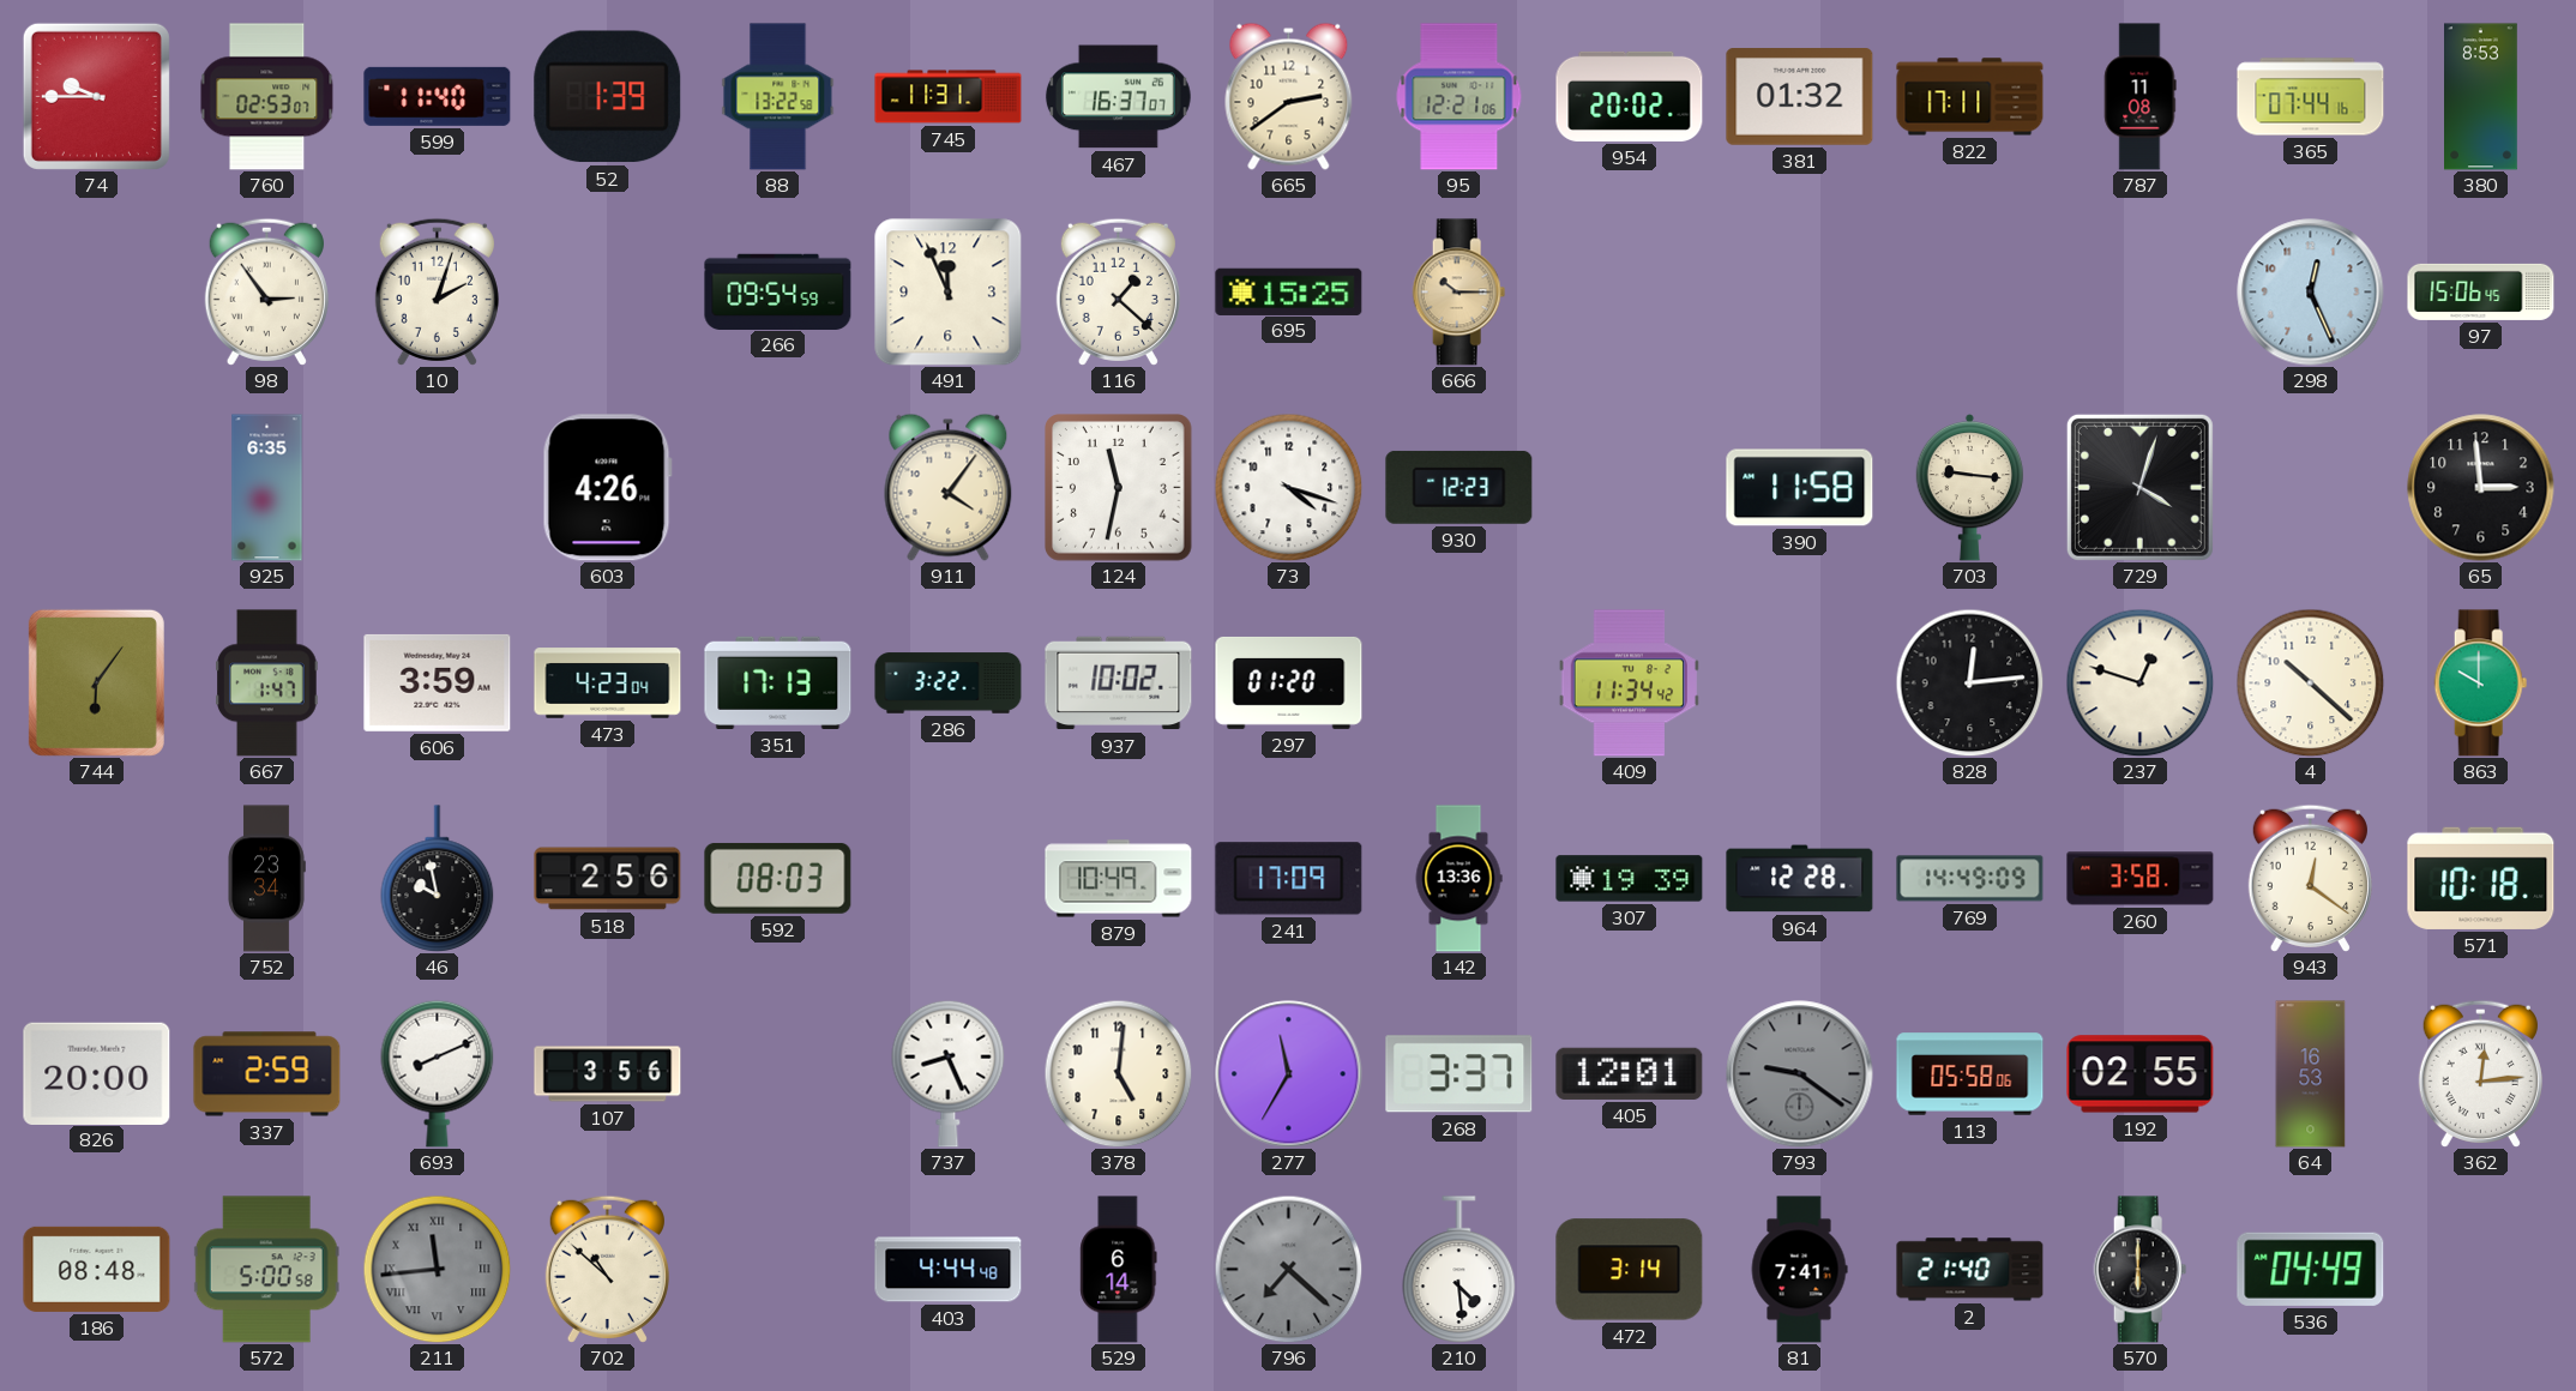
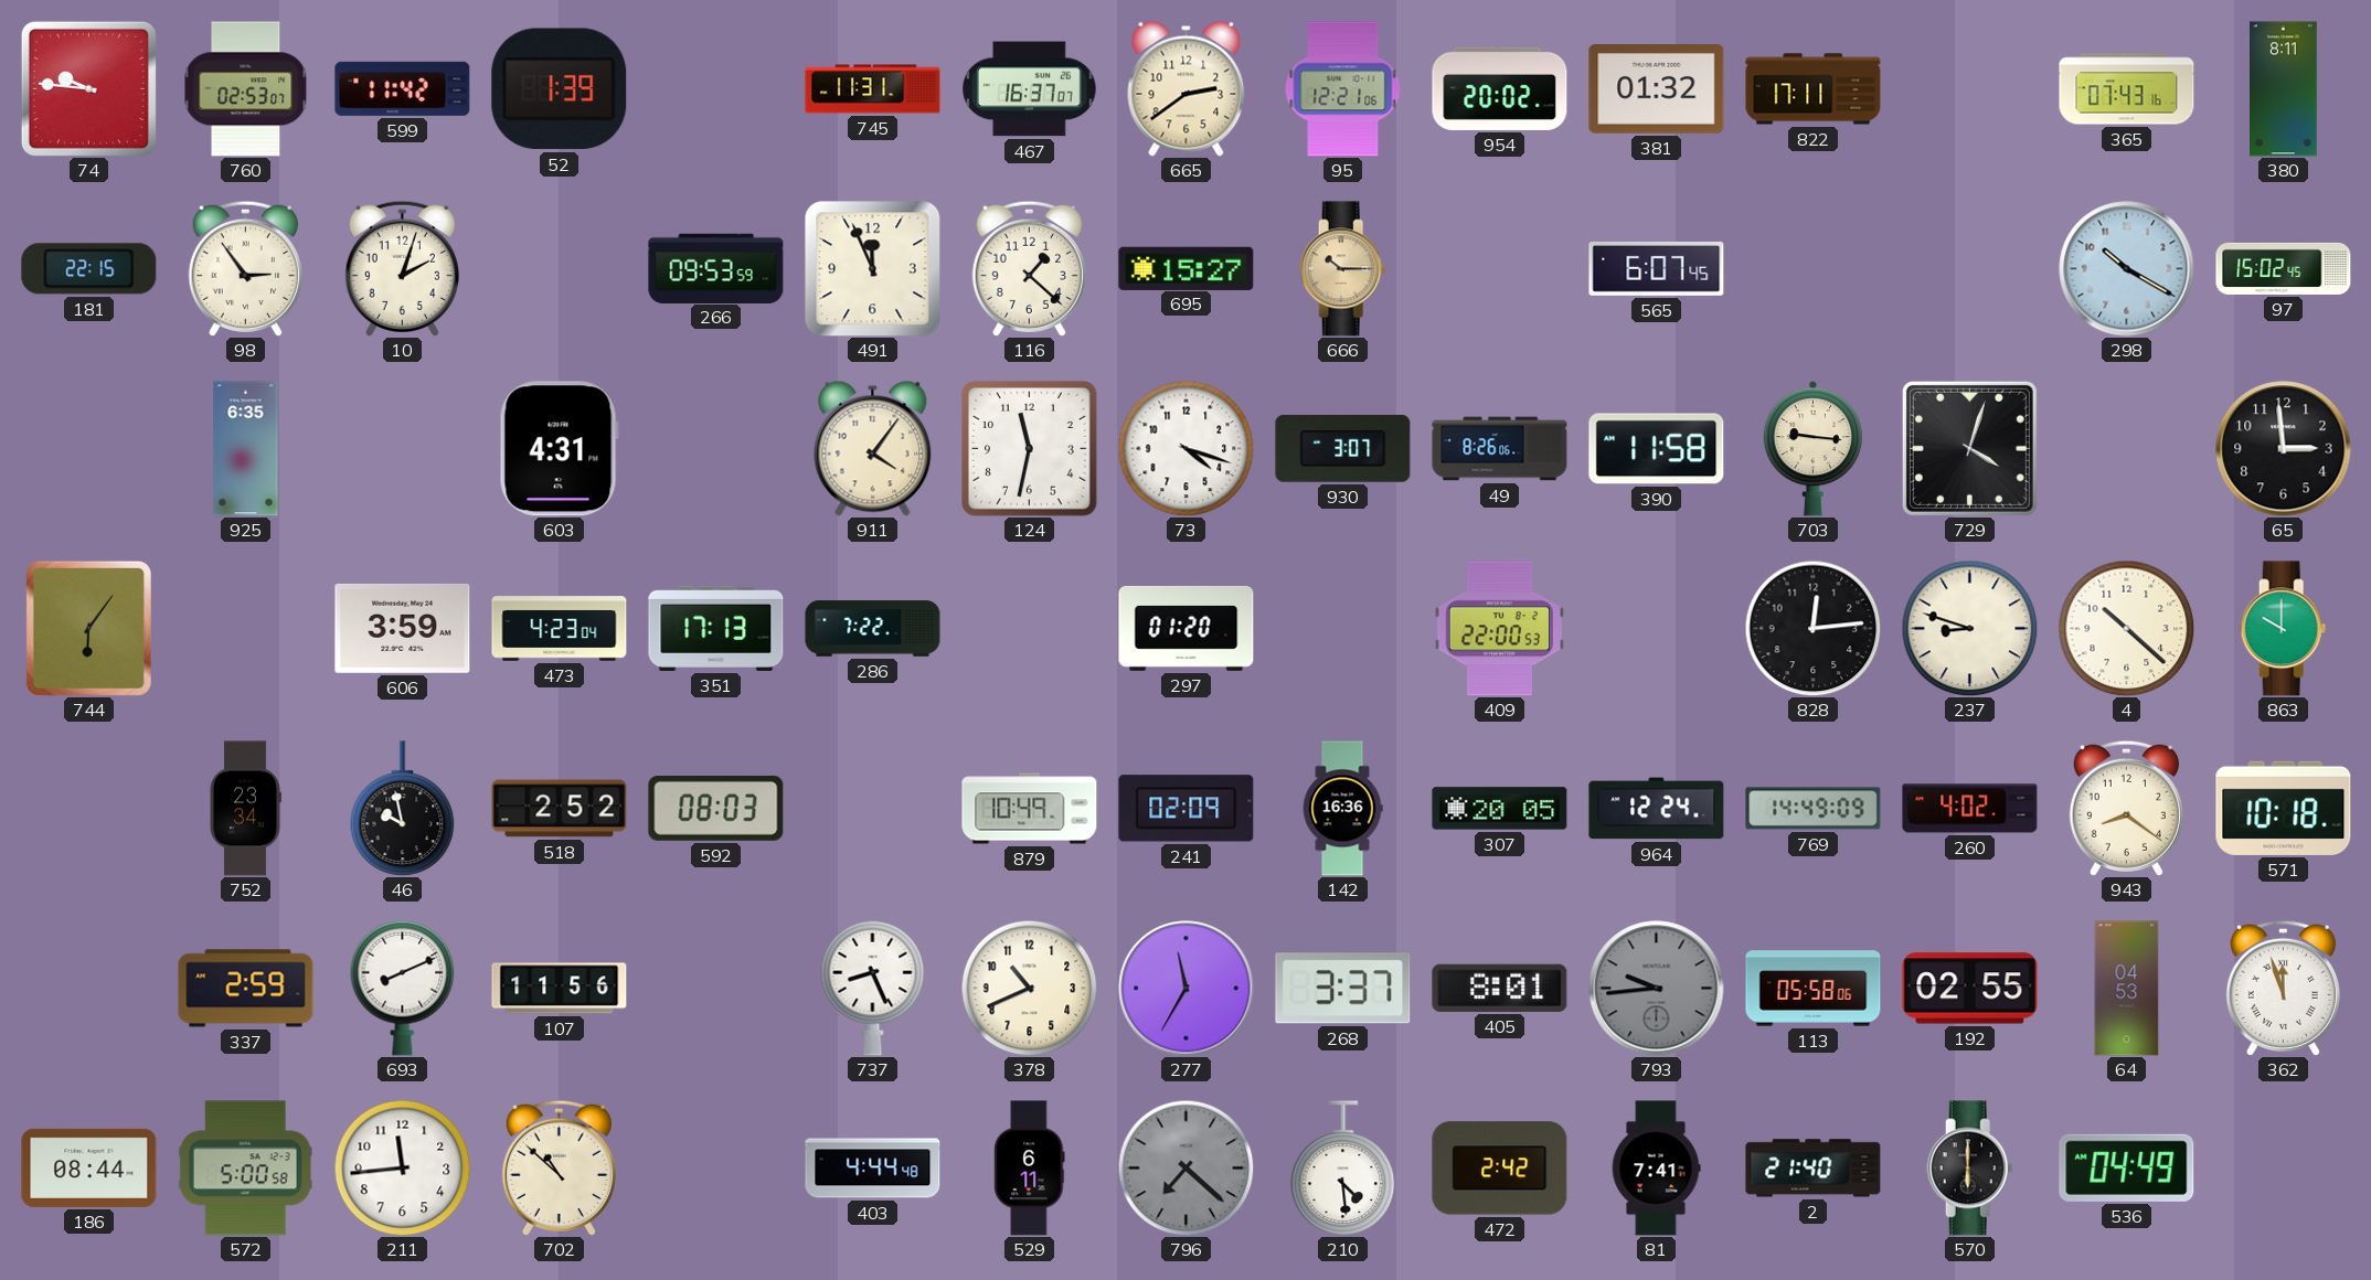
74: 9:45 -> 9:46
599: 11:40 -> 11:42
88: 13:22 -> none
787: 11:08 -> none
365: 07:44 -> 07:43
380: 8:53 -> 8:11
181: none -> 22:15
266: 09:54 -> 09:53
695: 15:25 -> 15:27
565: none -> 6:07
298: 12:26 -> 10:20
97: 15:06 -> 15:02
603: 4:26 -> 4:31
930: 12:23 -> 3:07
49: none -> 8:26
667: 1:47 -> none
286: 3:22 -> 7:22
937: 10:02 -> none
409: 11:34 -> 22:00
237: 12:48 -> 8:48
518: 2:56 -> 2:52
241: 17:09 -> 02:09
142: 13:36 -> 16:36
307: 19:39 -> 20:05
964: 12:28 -> 12:24
260: 3:58 -> 4:02
943: 12:21 -> 8:21
826: 20:00 -> none
107: 3:56 -> 11:56
378: 5:01 -> 10:41
405: 12:01 -> 8:01
793: 9:21 -> 9:44
64: 16:53 -> 04:53
362: 12:14 -> 11:57
186: 08:48 -> 08:44
211 dial: grey -> white
211 numerals: Roman -> Arabic
529: 6:14 -> 6:11
472: 3:14 -> 2:42
